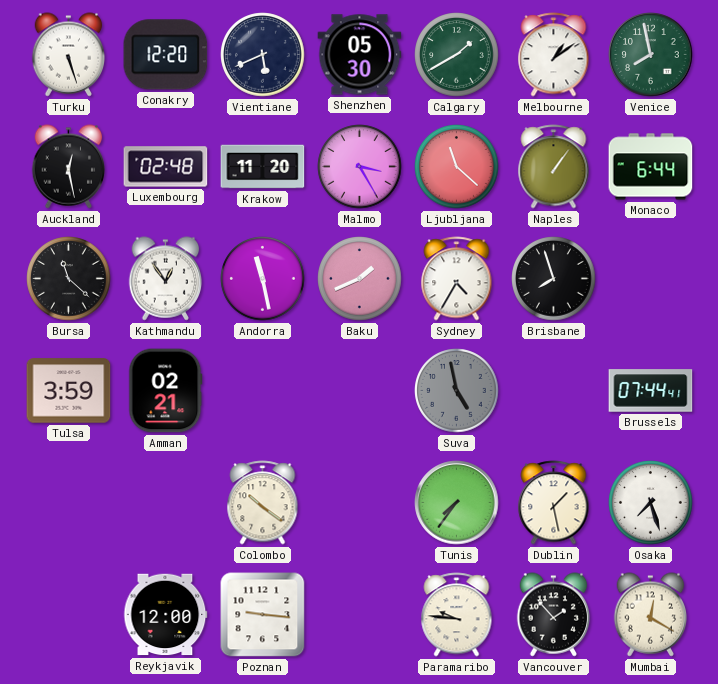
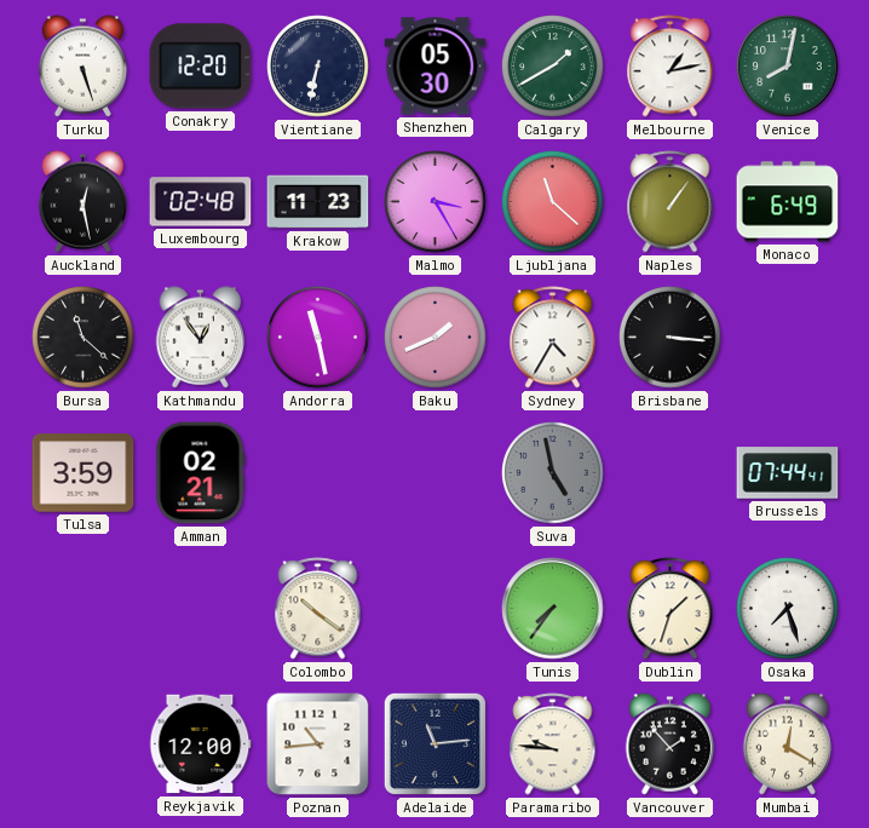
Vientiane: 5:41 -> 6:32
Melbourne: 1:09 -> 1:13
Venice: 7:58 -> 8:02
Krakow: 11:20 -> 11:23
Monaco: 6:44 -> 6:49
Brisbane: 7:57 -> 3:16
Dublin: 1:28 -> 1:33
Poznan: 9:16 -> 10:44
Adelaide: none -> 11:14
